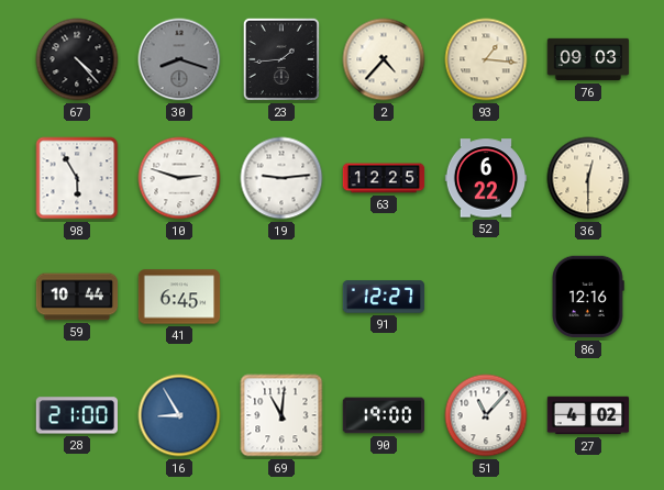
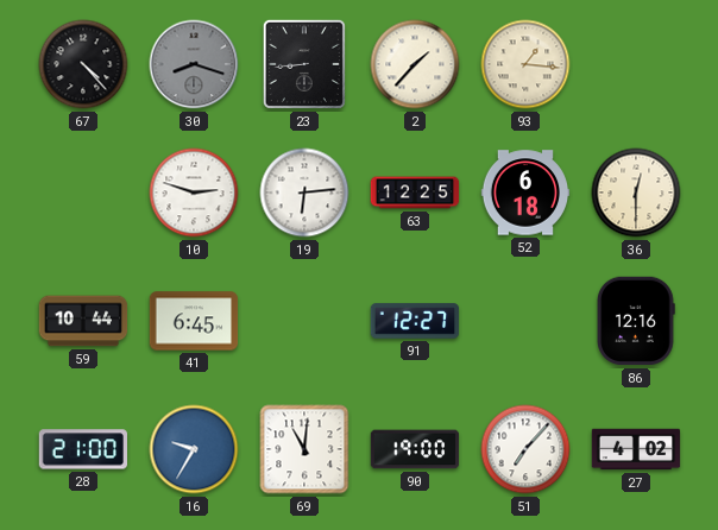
23: 1:44 -> 8:44
2: 4:37 -> 1:37
76: 09:03 -> none
98: 5:55 -> none
19: 9:14 -> 6:14
52: 6:22 -> 6:18
16: 8:55 -> 9:35
51: 11:07 -> 7:07
